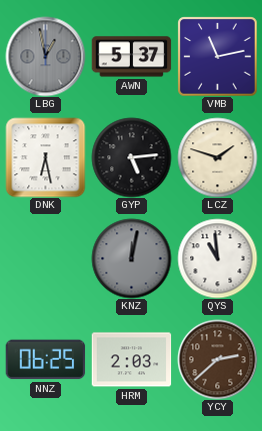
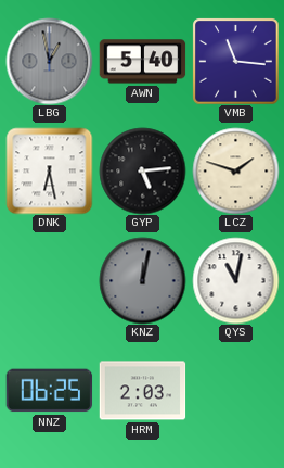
AWN: 5:37 -> 5:40
VMB: 11:13 -> 11:16
QYS: 10:59 -> 11:02
YCY: 2:38 -> none
